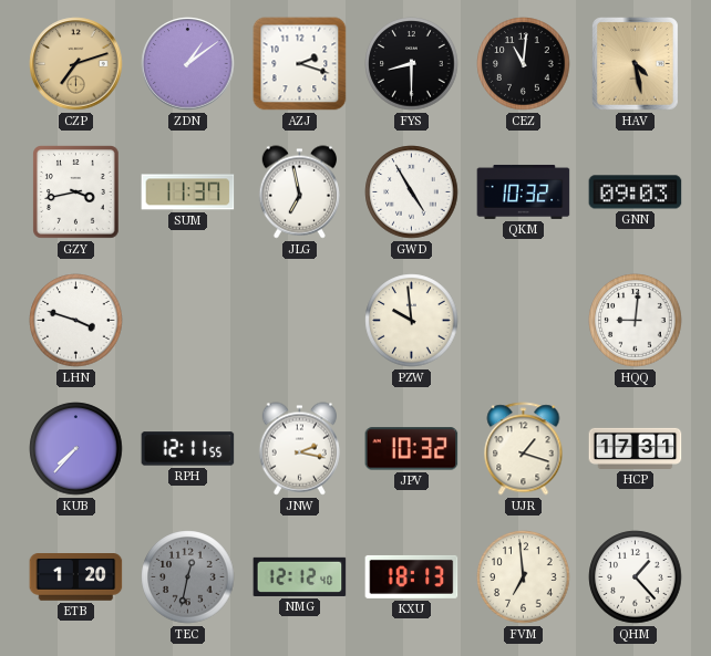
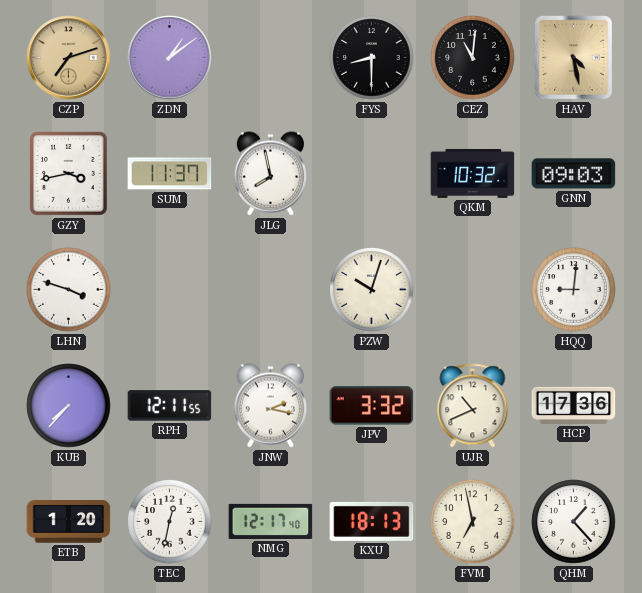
AZJ: 2:18 -> none
JLG: 6:58 -> 7:58
GWD: 4:55 -> none
PZW: 9:59 -> 10:03
JPV: 10:32 -> 3:32
UJR: 1:18 -> 10:41
HCP: 17:31 -> 17:36
TEC dial: grey -> white
NMG: 12:12 -> 12:17
FVM: 6:59 -> 6:58
